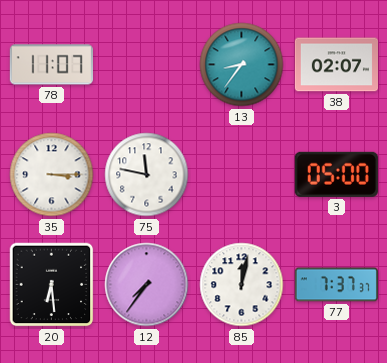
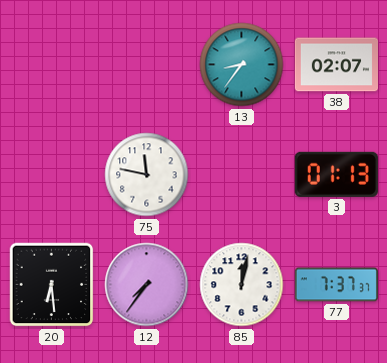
78: 11:07 -> none
35: 3:15 -> none
3: 05:00 -> 01:13
